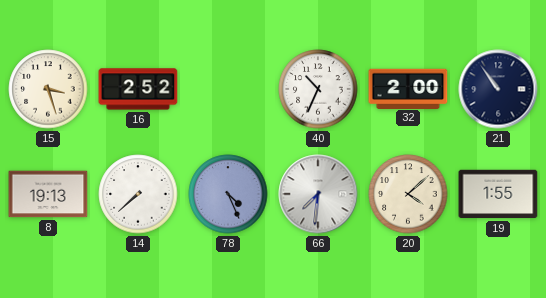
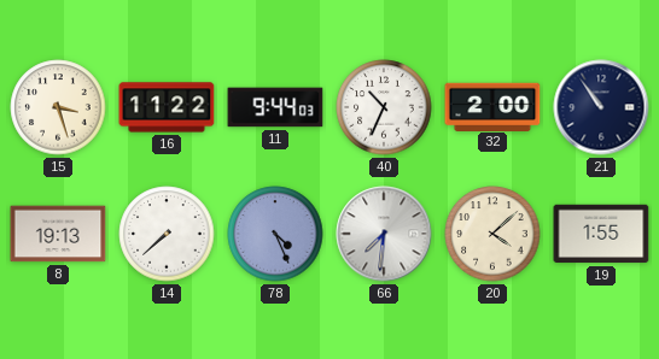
16: 2:52 -> 11:22
11: none -> 9:44
